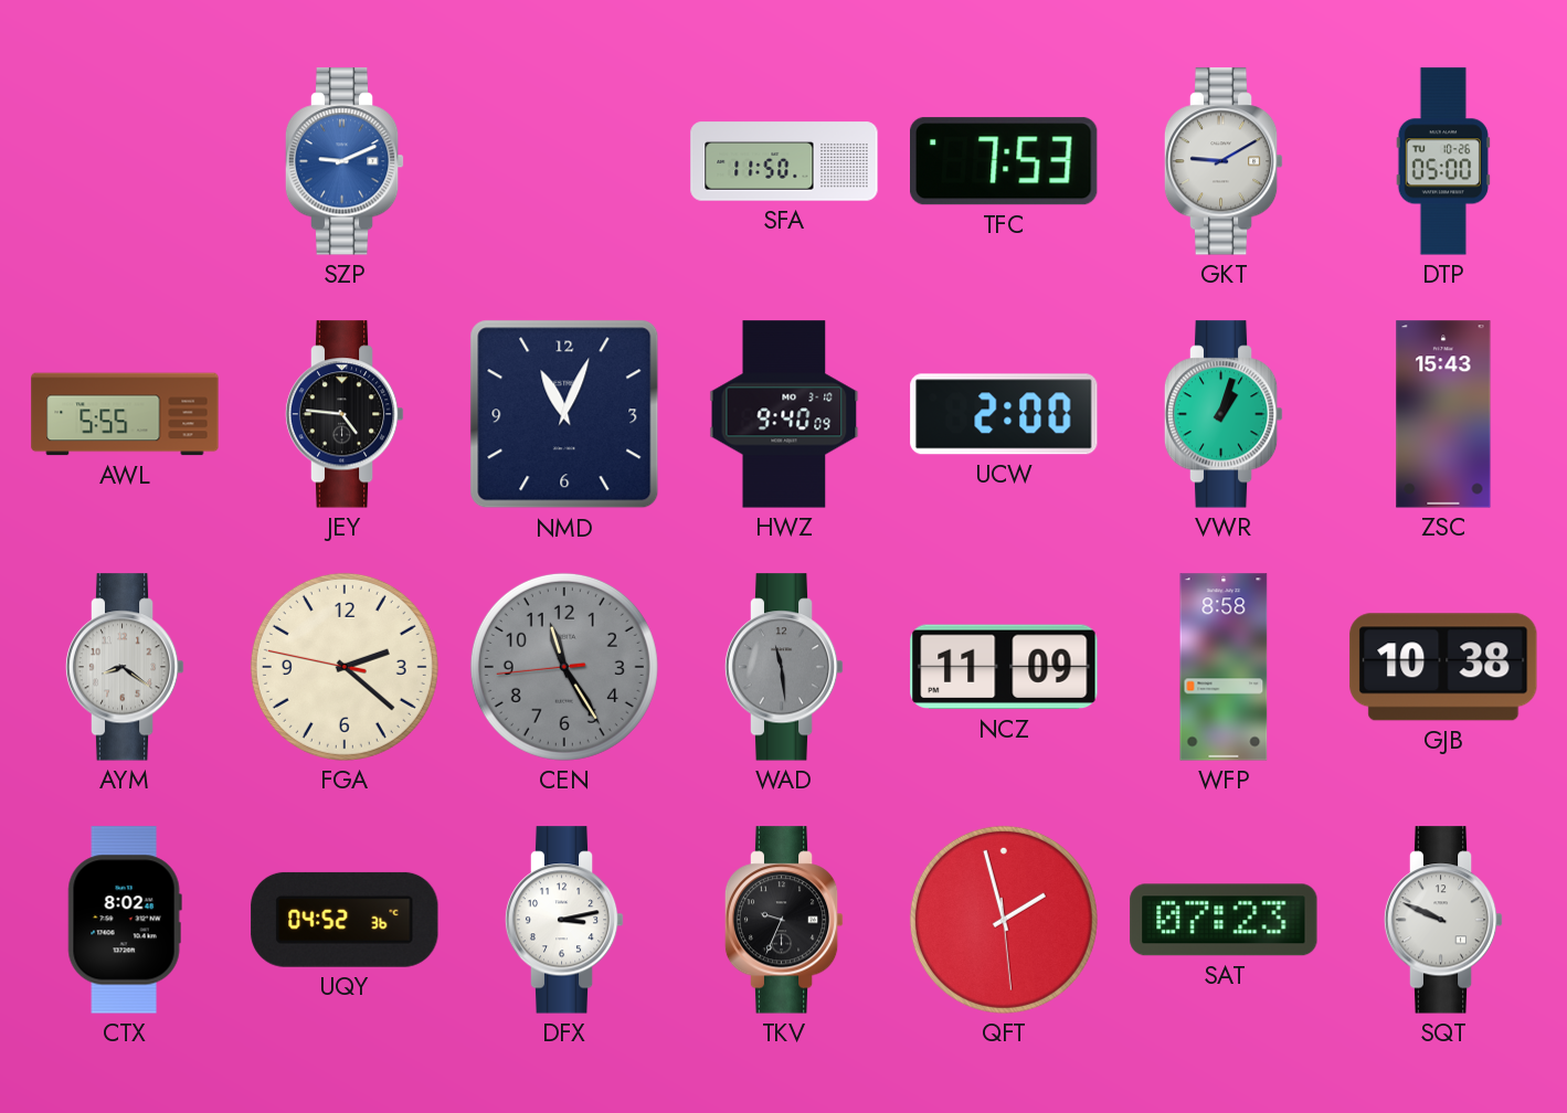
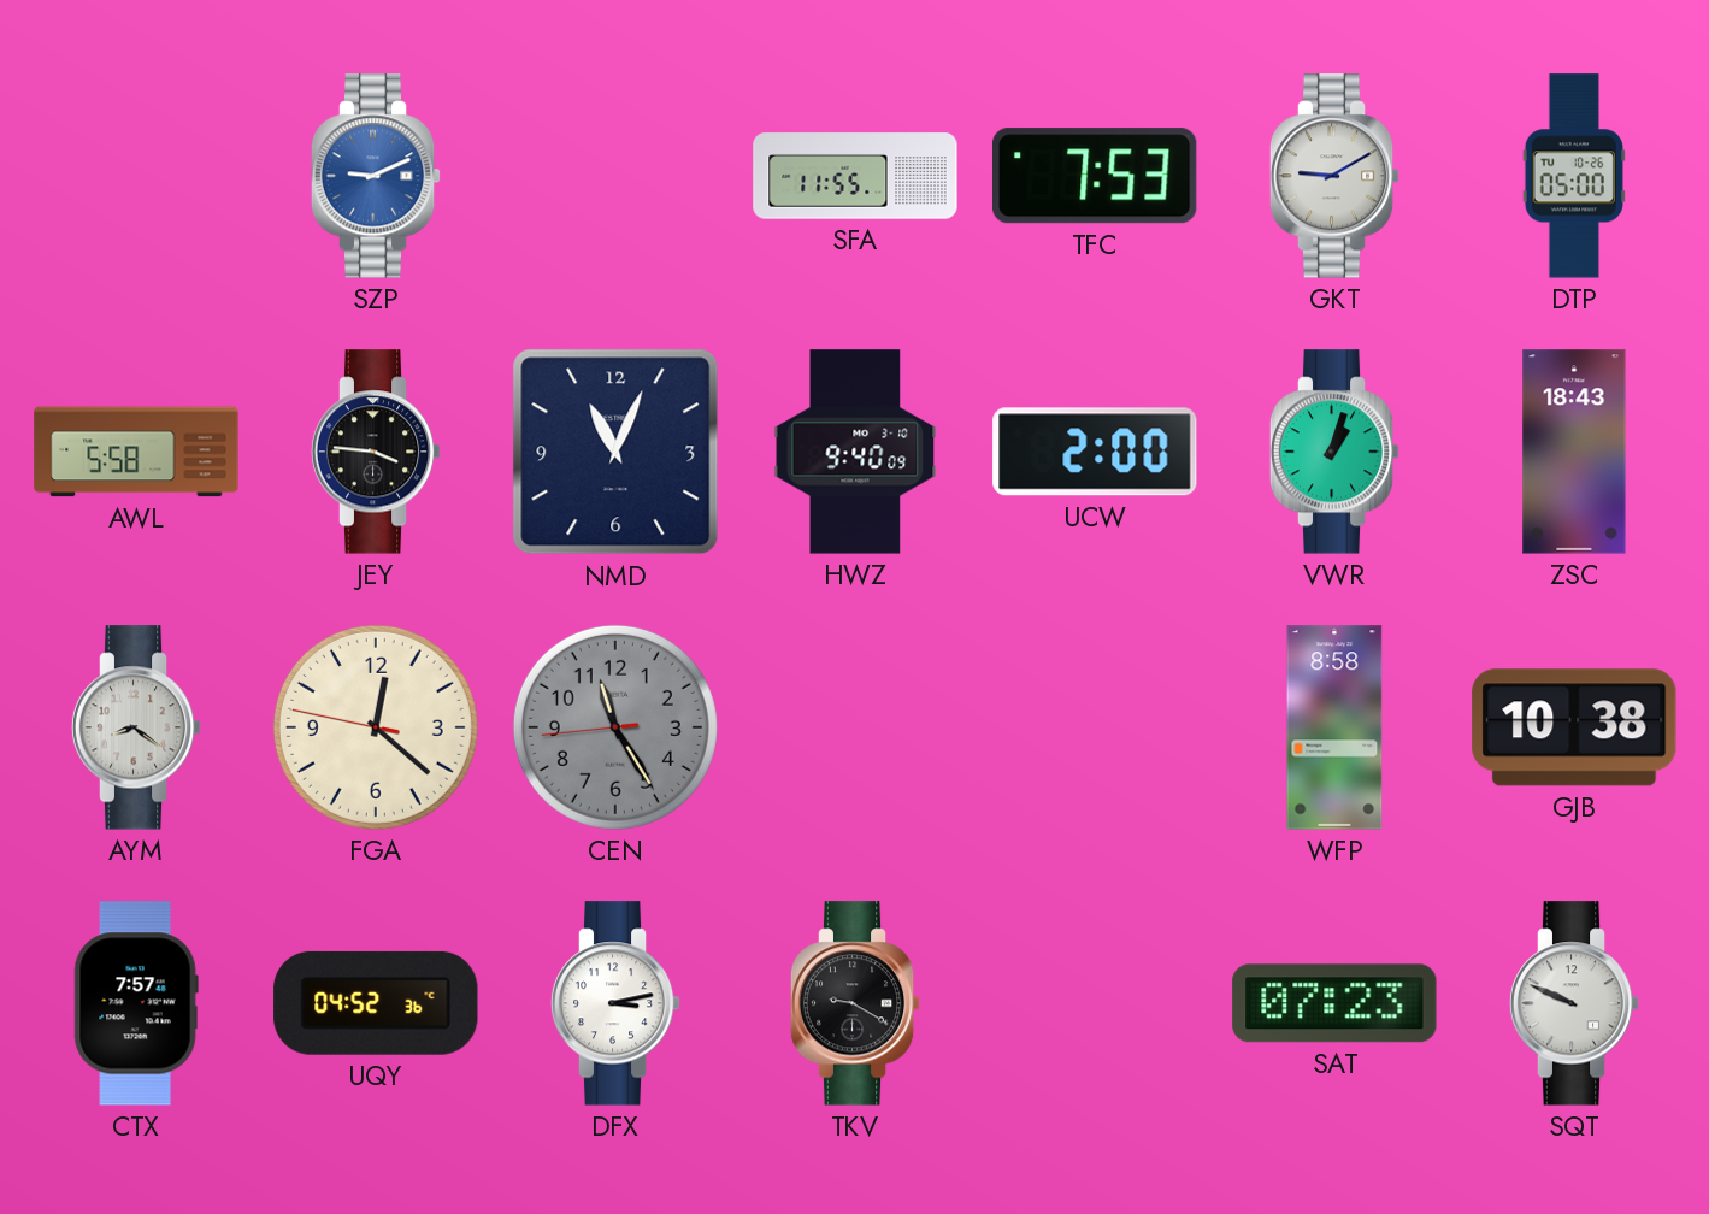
SFA: 11:50 -> 11:55
AWL: 5:55 -> 5:58
JEY: 4:46 -> 3:46
ZSC: 15:43 -> 18:43
FGA: 2:21 -> 12:21
WAD: 11:29 -> none
NCZ: 11:09 -> none
CTX: 8:02 -> 7:57
TKV: 9:34 -> 9:20
QFT: 1:57 -> none
